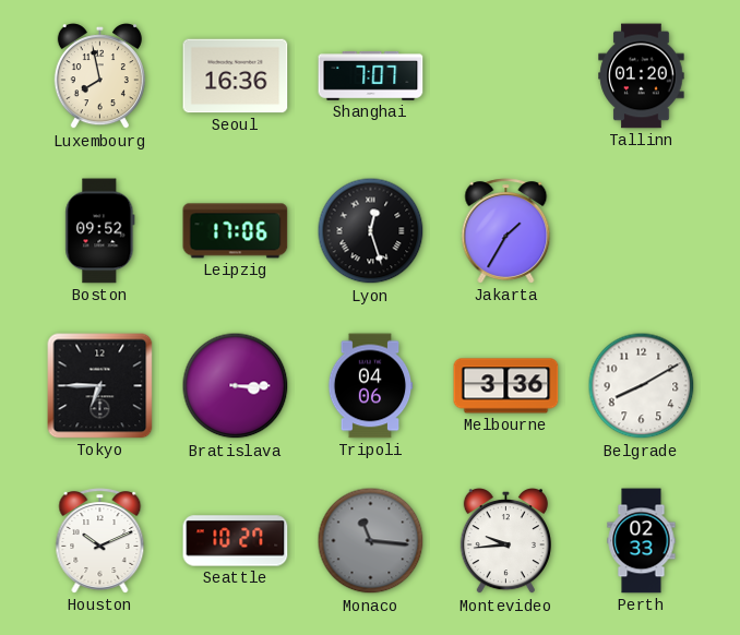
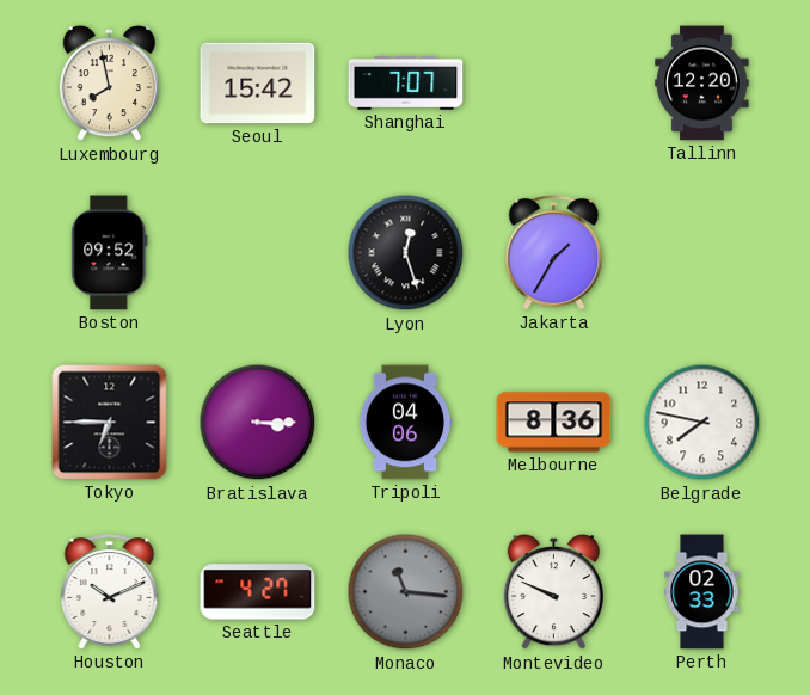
Seoul: 16:36 -> 15:42
Tallinn: 01:20 -> 12:20
Leipzig: 17:06 -> none
Melbourne: 3:36 -> 8:36
Belgrade: 8:10 -> 7:47
Seattle: 10:27 -> 4:27
Montevideo: 9:44 -> 9:49
